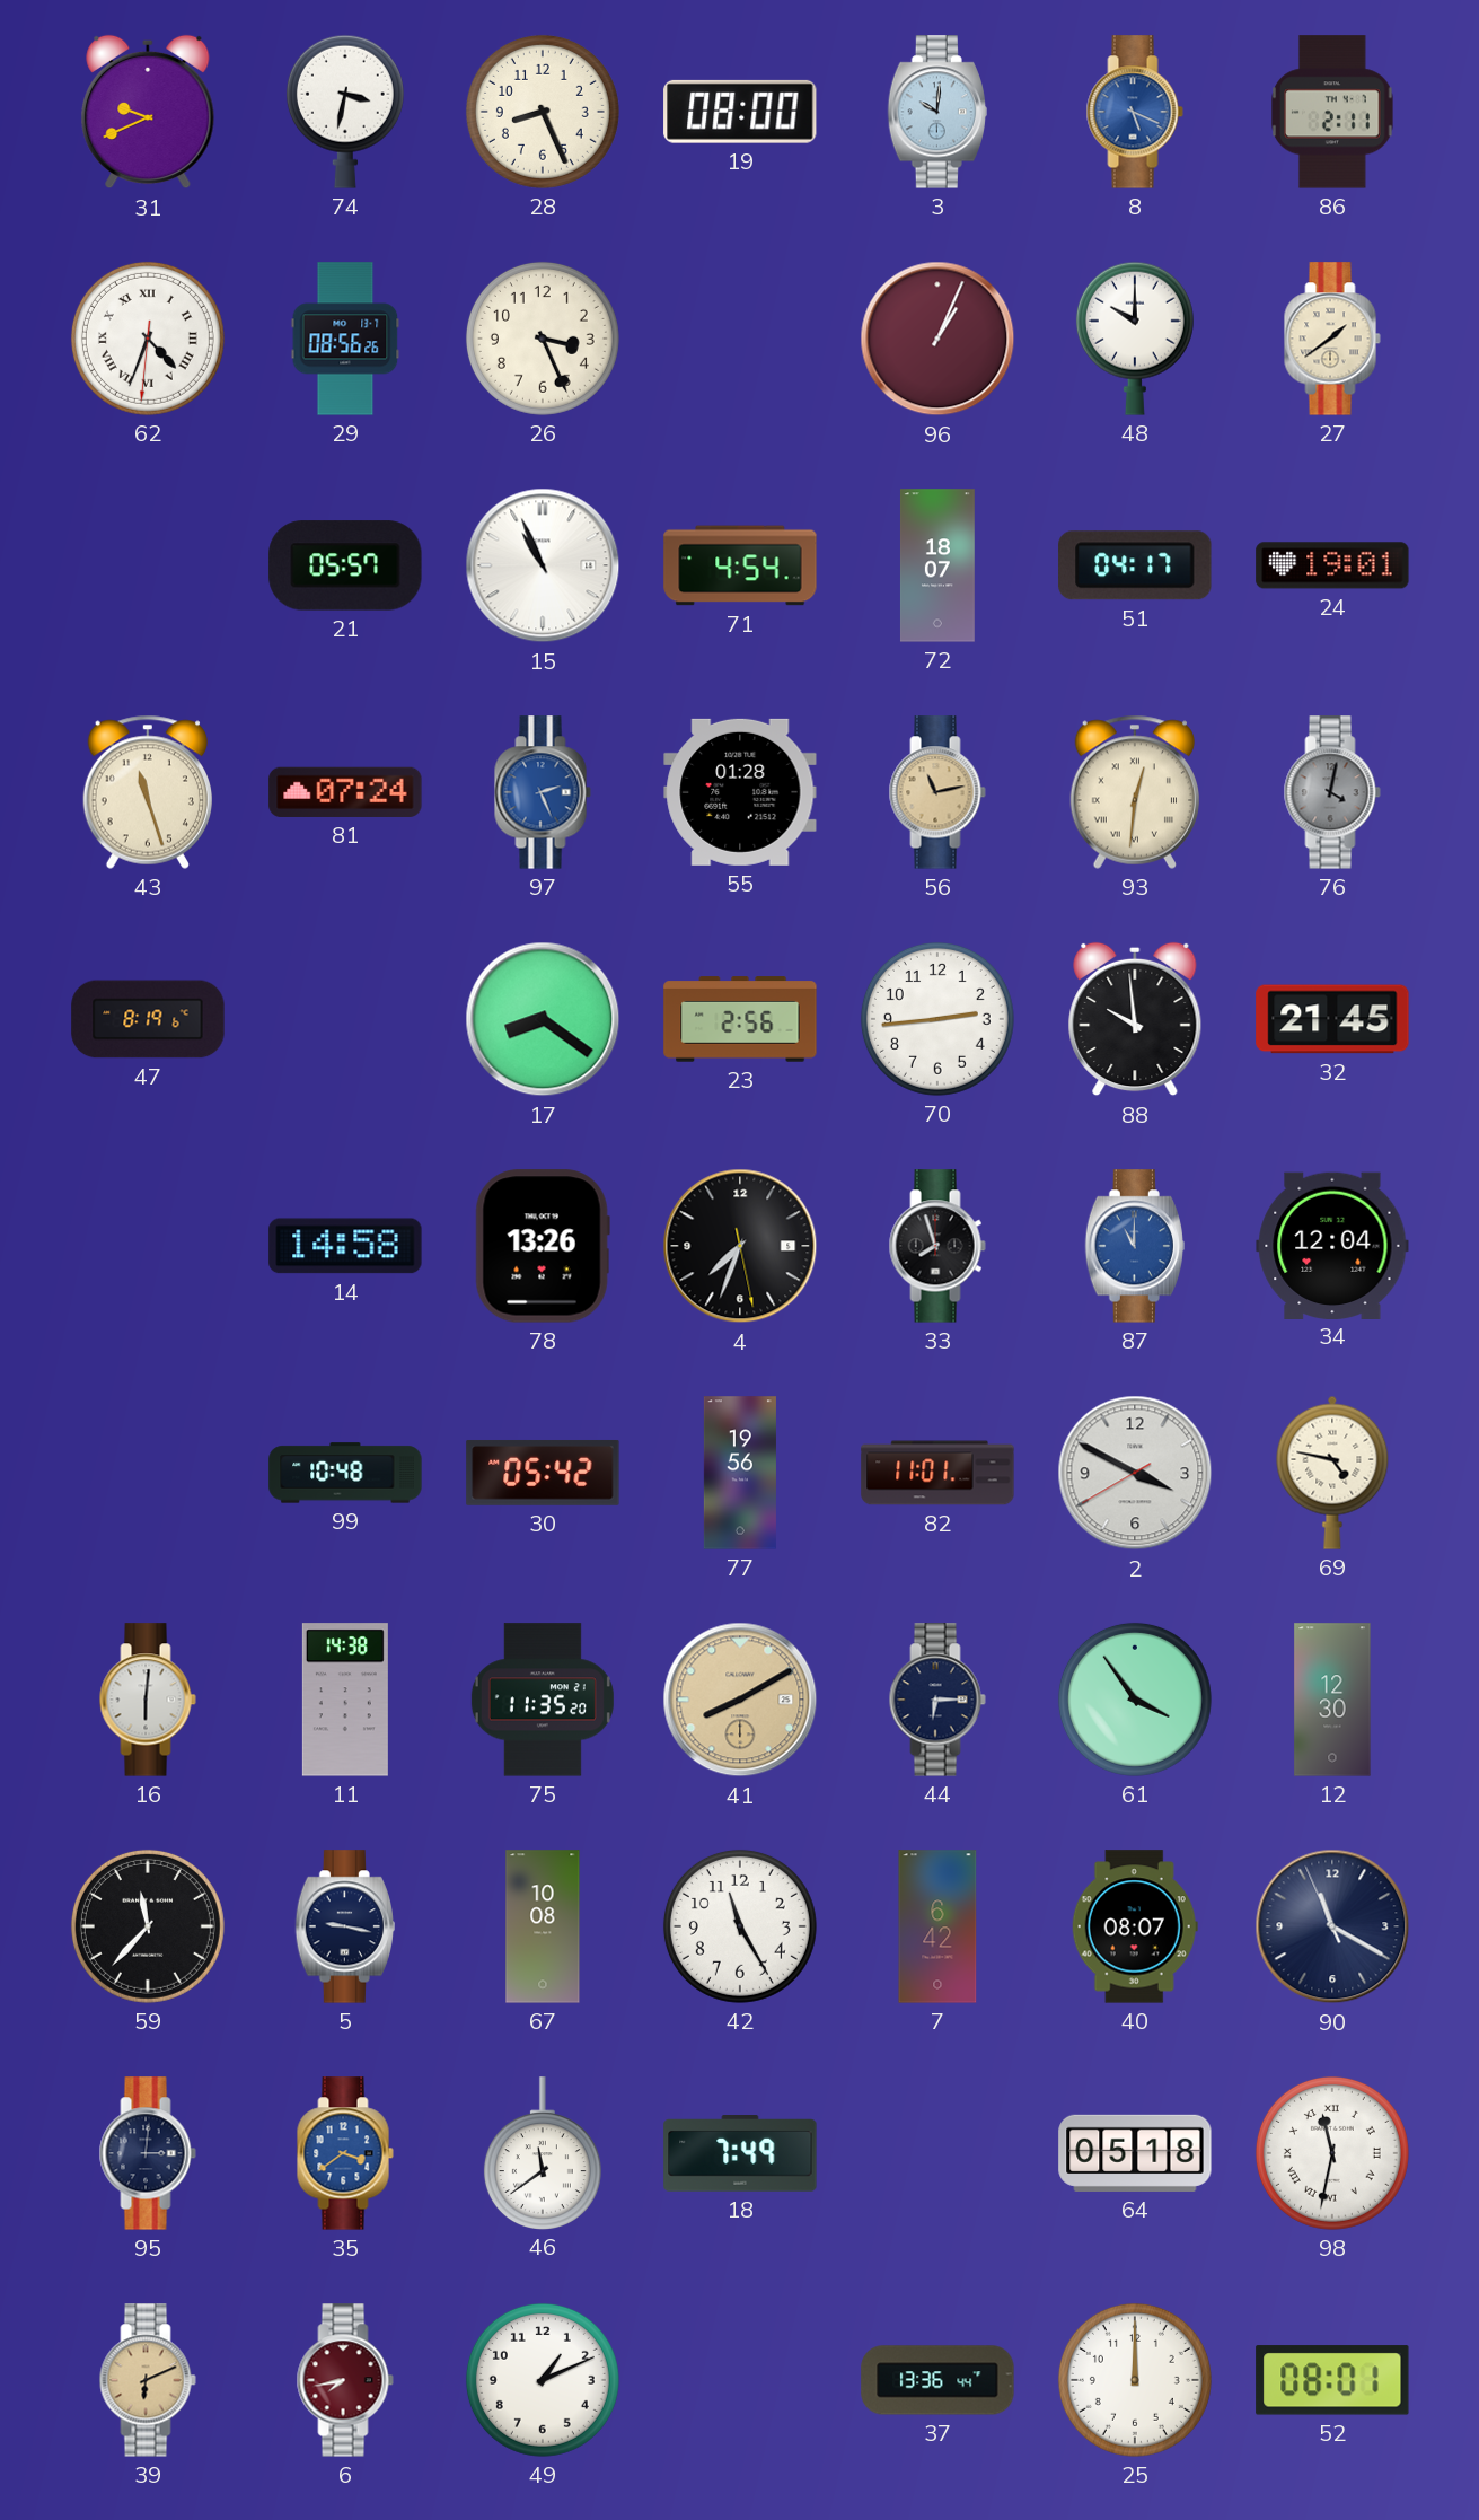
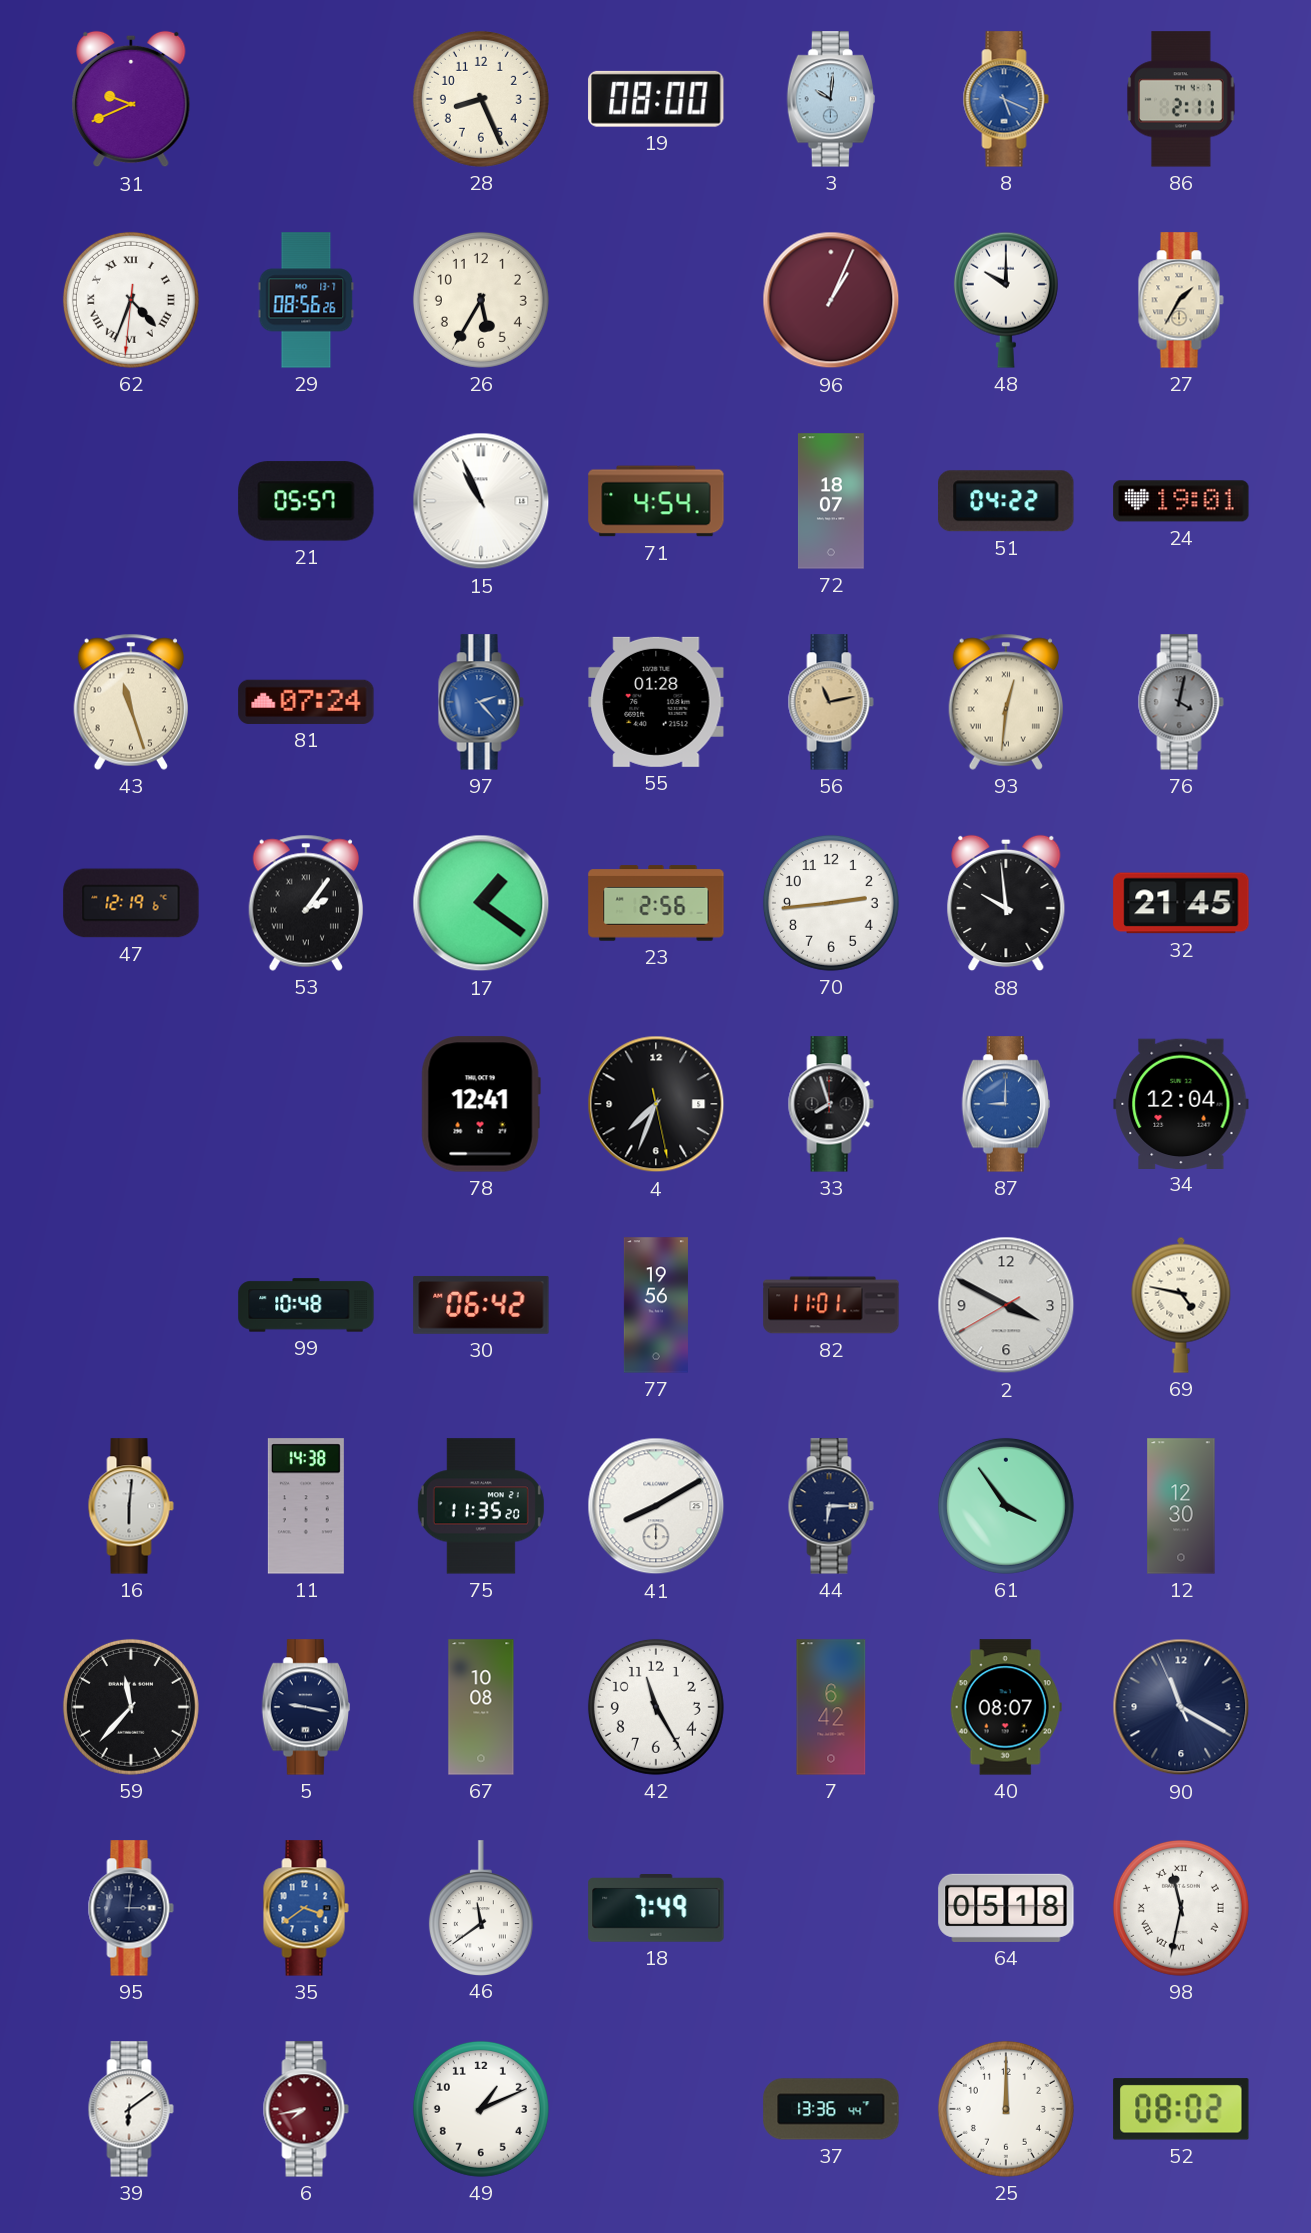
74: 3:32 -> none
26: 3:26 -> 5:35
27: 1:39 -> 1:35
51: 04:17 -> 04:22
97: 2:26 -> 2:23
47: 8:19 -> 12:19
53: none -> 2:06
17: 8:21 -> 1:21
14: 14:58 -> none
78: 13:26 -> 12:41
87: 11:00 -> 9:00
30: 05:42 -> 06:42
41 dial: champagne -> white
39: 6:11 -> 6:09
39 dial: champagne -> white
52: 08:01 -> 08:02
